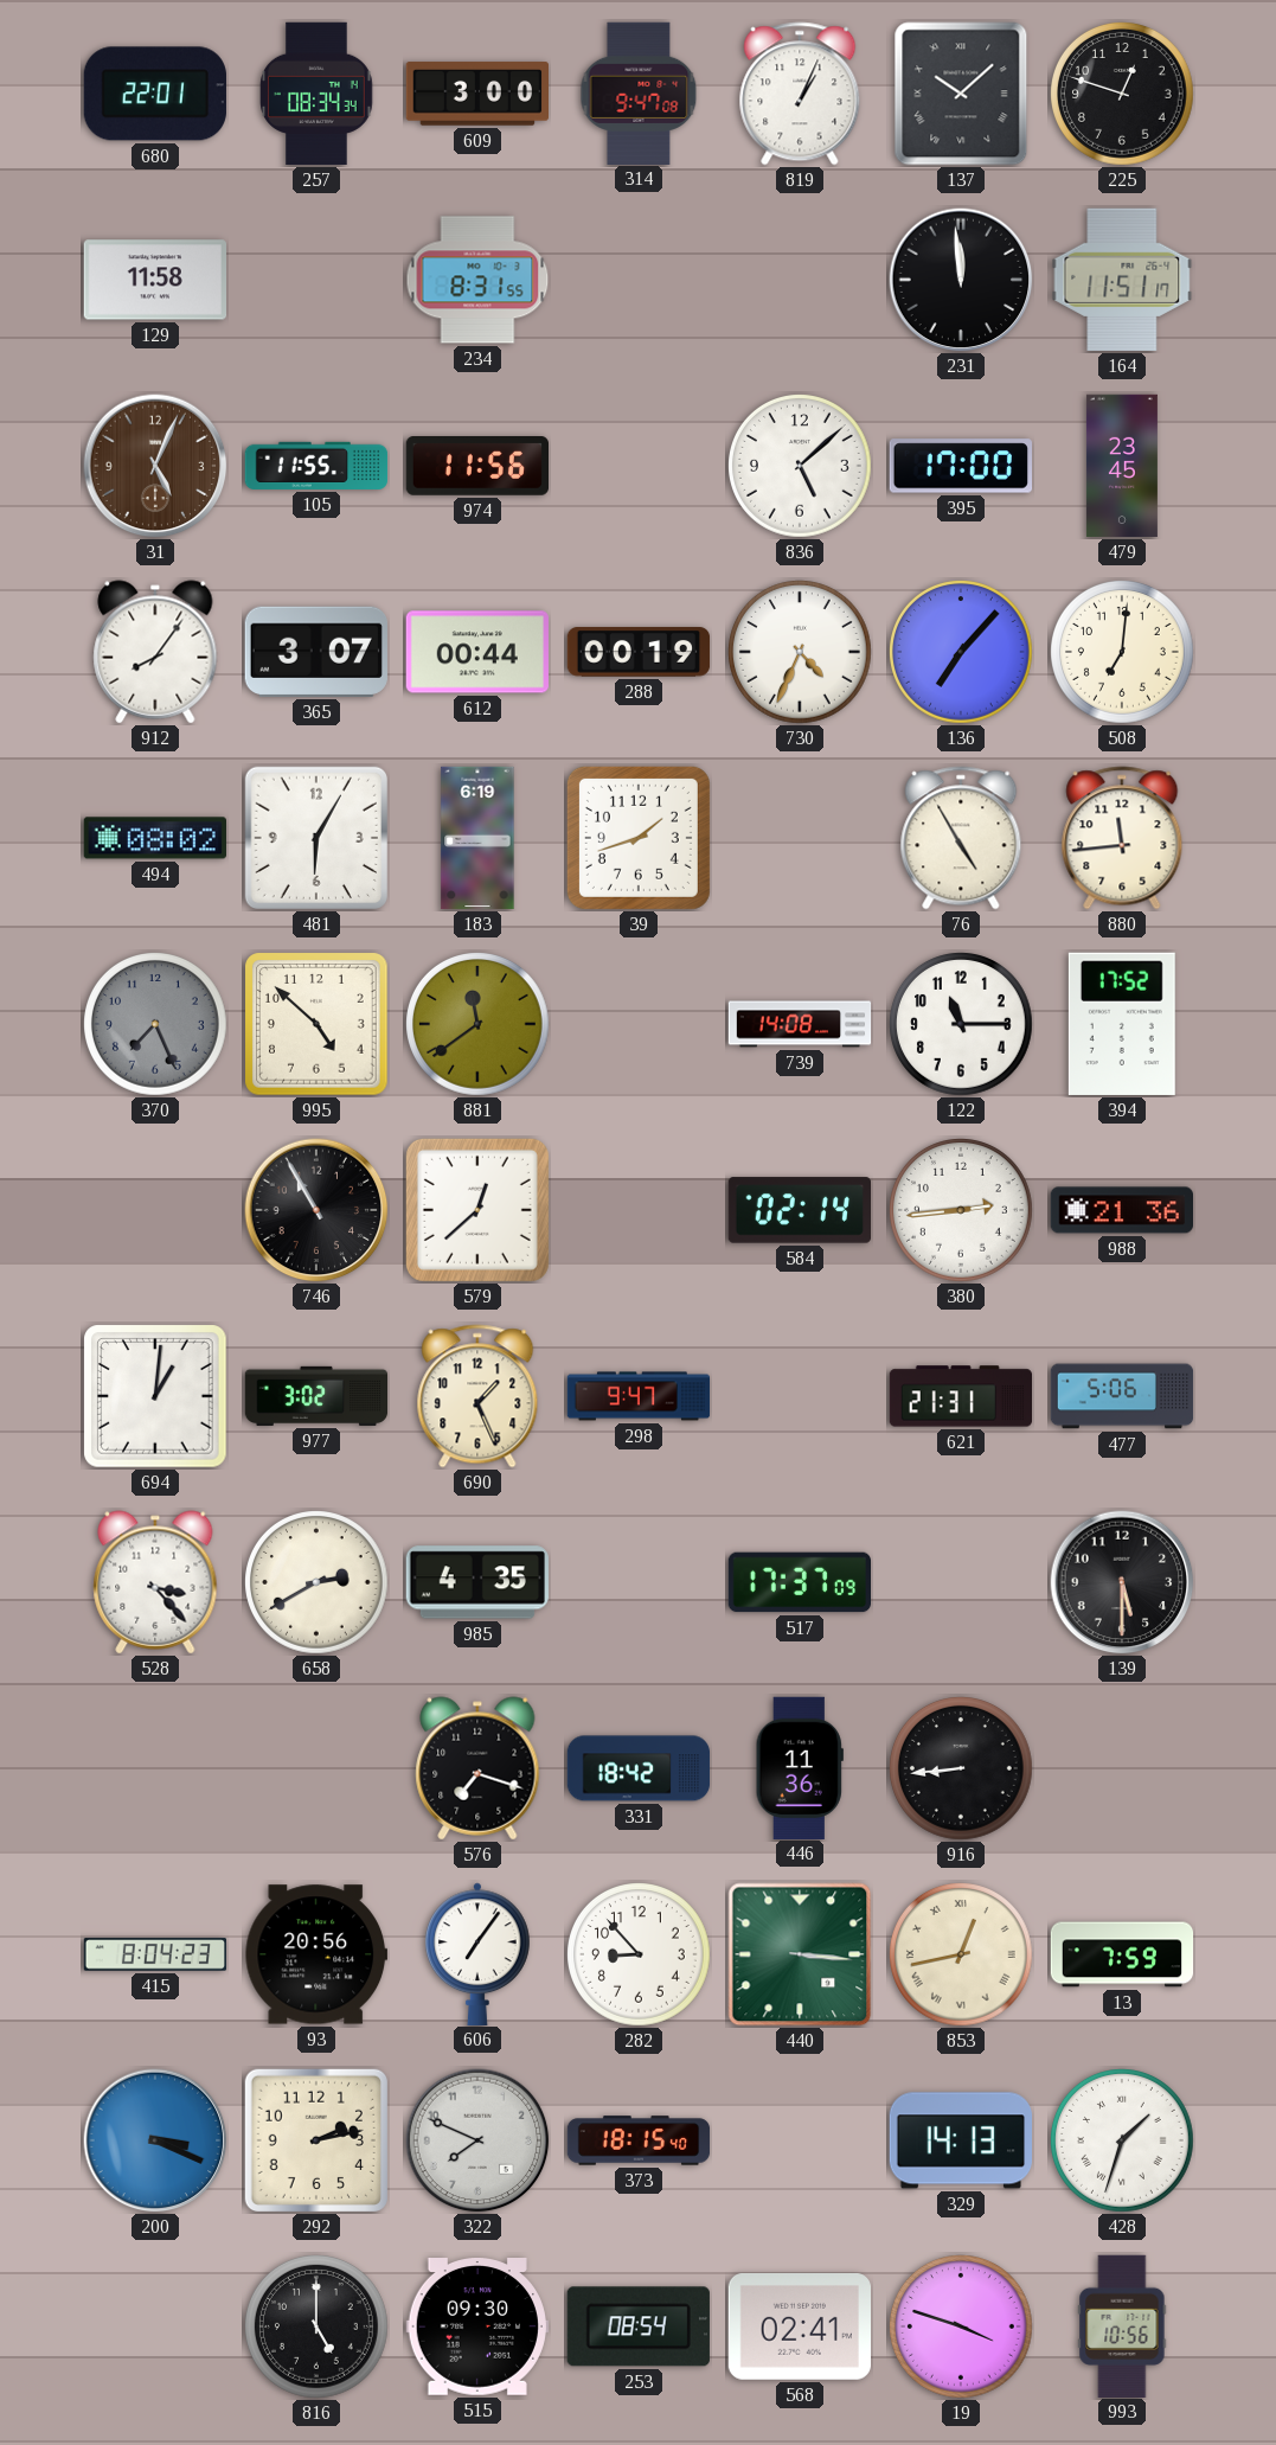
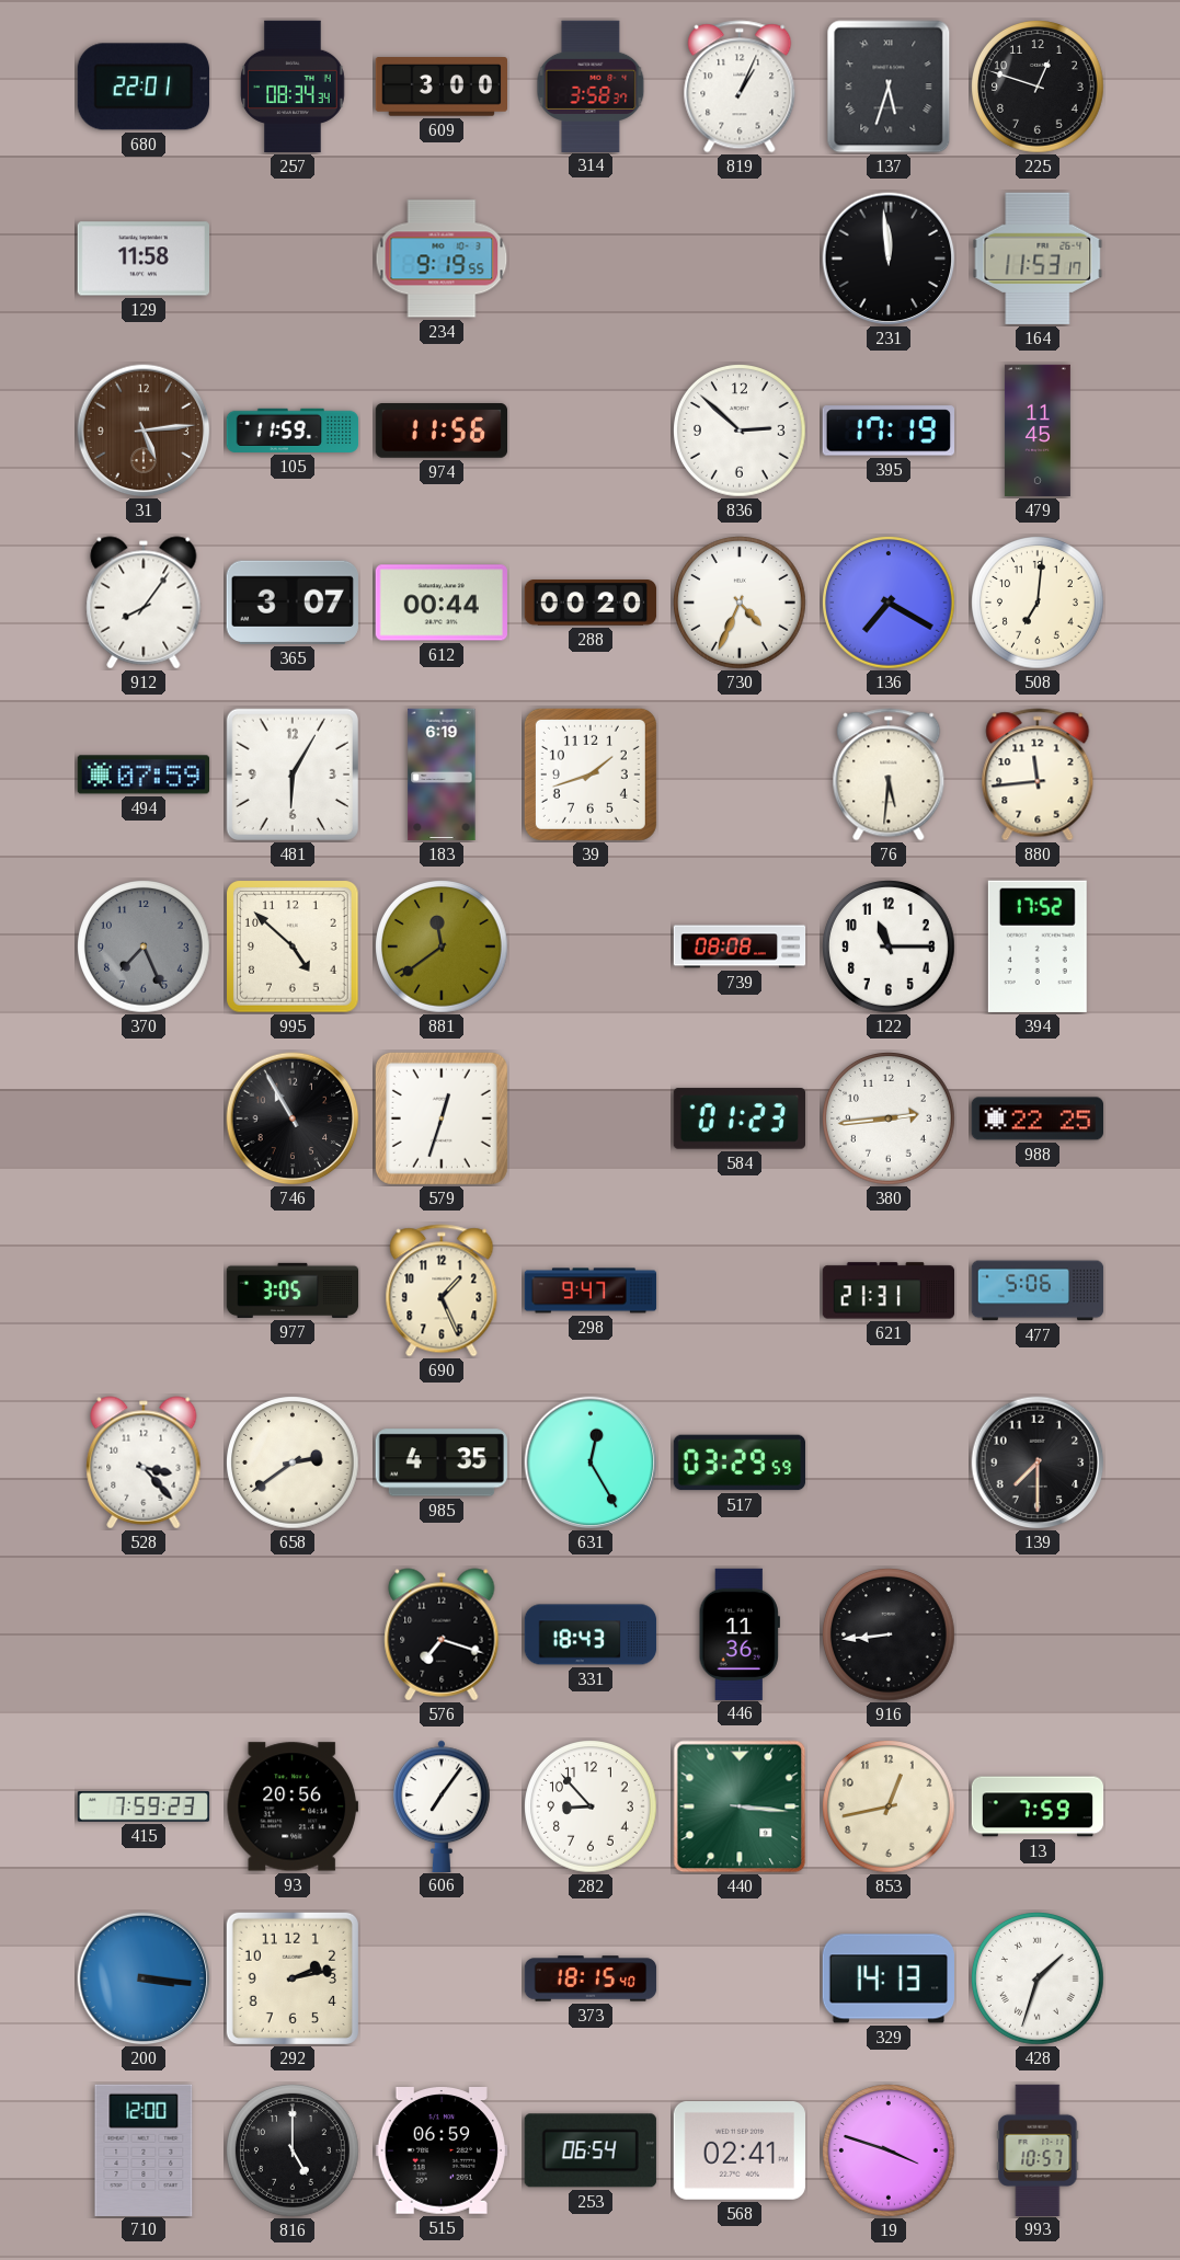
314: 9:47 -> 3:58
137: 10:08 -> 5:33
234: 8:31 -> 9:19
164: 11:51 -> 11:53
31: 5:04 -> 5:14
105: 11:55 -> 11:59
836: 5:08 -> 2:52
395: 17:00 -> 17:19
479: 23:45 -> 11:45
288: 00:19 -> 00:20
136: 7:07 -> 7:20
494: 08:02 -> 07:59
76: 4:55 -> 5:31
739: 14:08 -> 08:08
579: 12:38 -> 12:33
584: 02:14 -> 01:23
988: 21:36 -> 22:25
694: 1:01 -> none
977: 3:02 -> 3:05
658: 2:40 -> 2:39
631: none -> 12:25
517: 17:37 -> 03:29
139: 5:30 -> 7:30
331: 18:42 -> 18:43
415: 8:04 -> 7:59
853 numerals: Roman -> Arabic
200: 3:19 -> 3:16
322: 7:49 -> none
710: none -> 12:00
515: 09:30 -> 06:59
253: 08:54 -> 06:54
993: 10:56 -> 10:57
